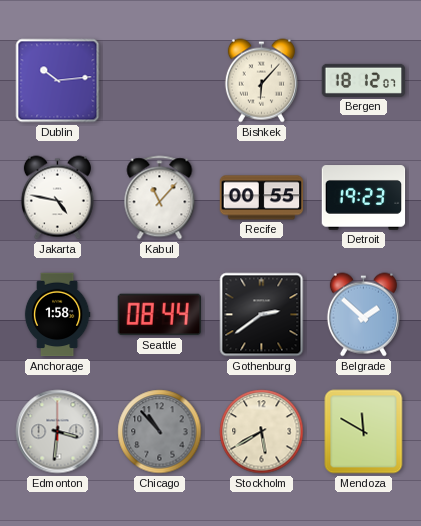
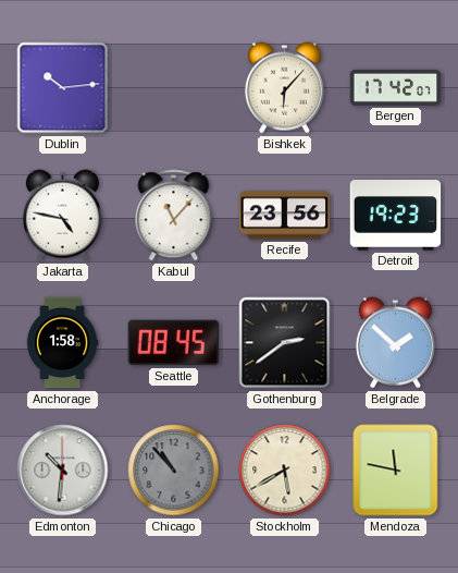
Bergen: 18:12 -> 17:42
Recife: 00:55 -> 23:56
Seattle: 08:44 -> 08:45
Edmonton: 3:31 -> 10:31
Mendoza: 11:50 -> 11:47
